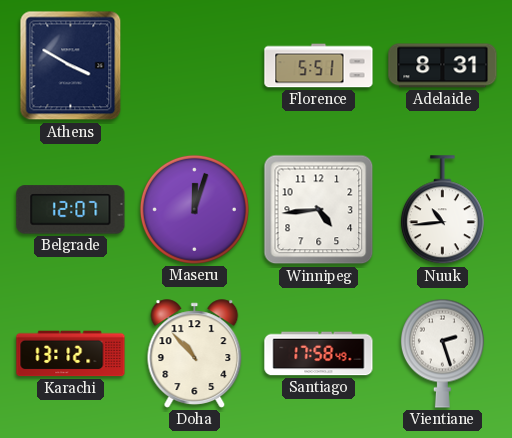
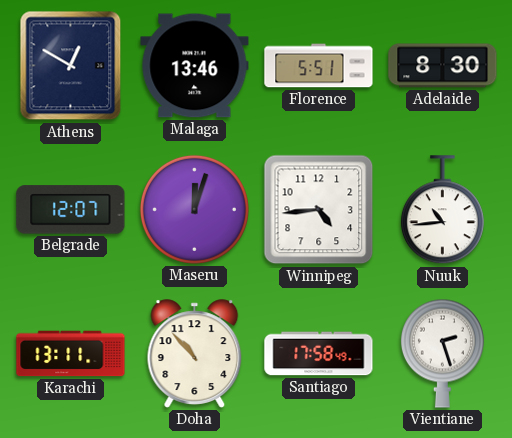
Athens: 3:50 -> 12:50
Malaga: none -> 13:46
Adelaide: 8:31 -> 8:30
Karachi: 13:12 -> 13:11
